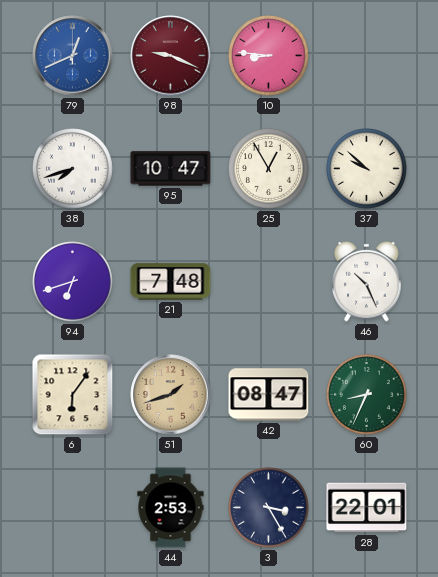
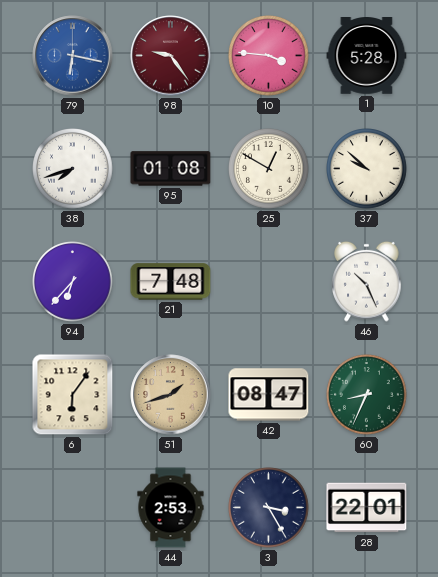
79: 12:41 -> 6:17
98: 9:19 -> 9:24
10: 8:46 -> 3:46
1: none -> 5:28
95: 10:47 -> 01:08
25: 12:55 -> 12:50
94: 6:42 -> 6:37
